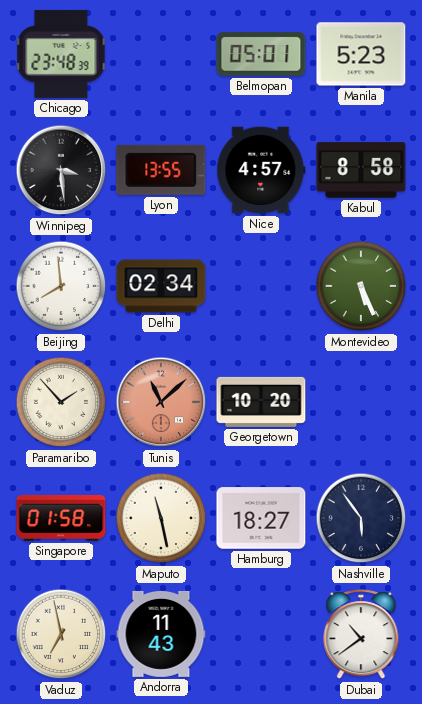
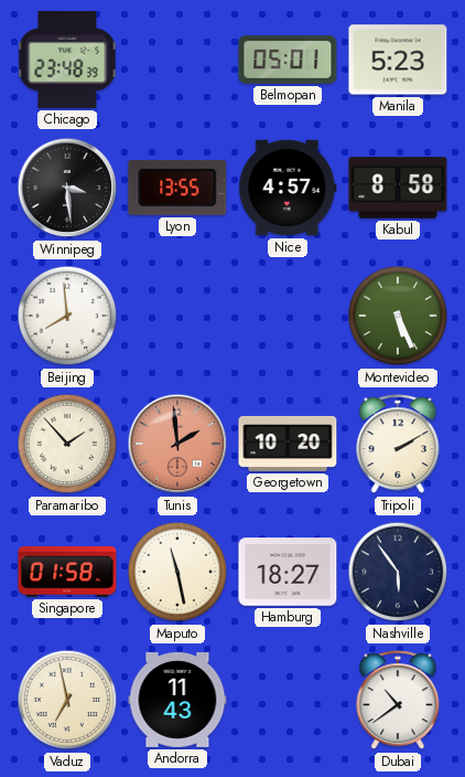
Delhi: 02:34 -> none
Tunis: 11:08 -> 1:59
Tripoli: none -> 2:10
